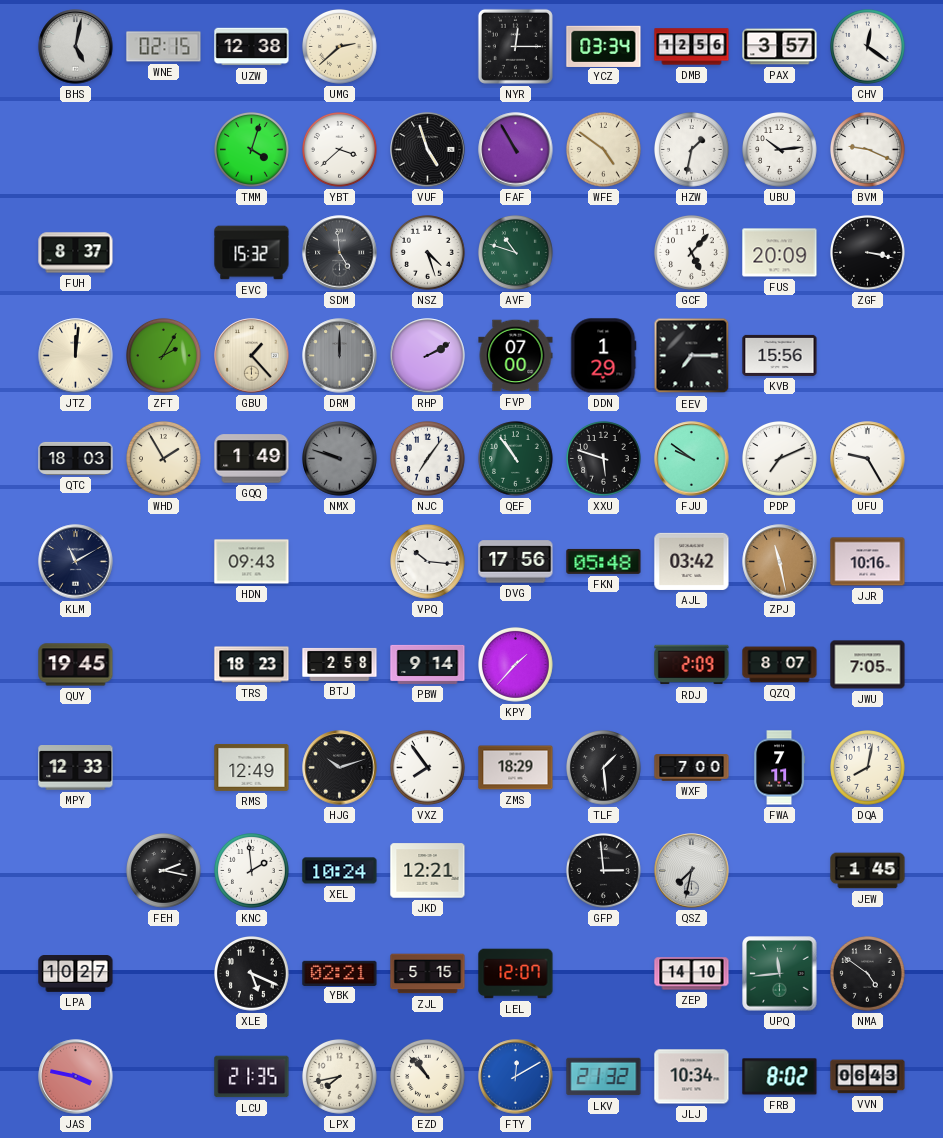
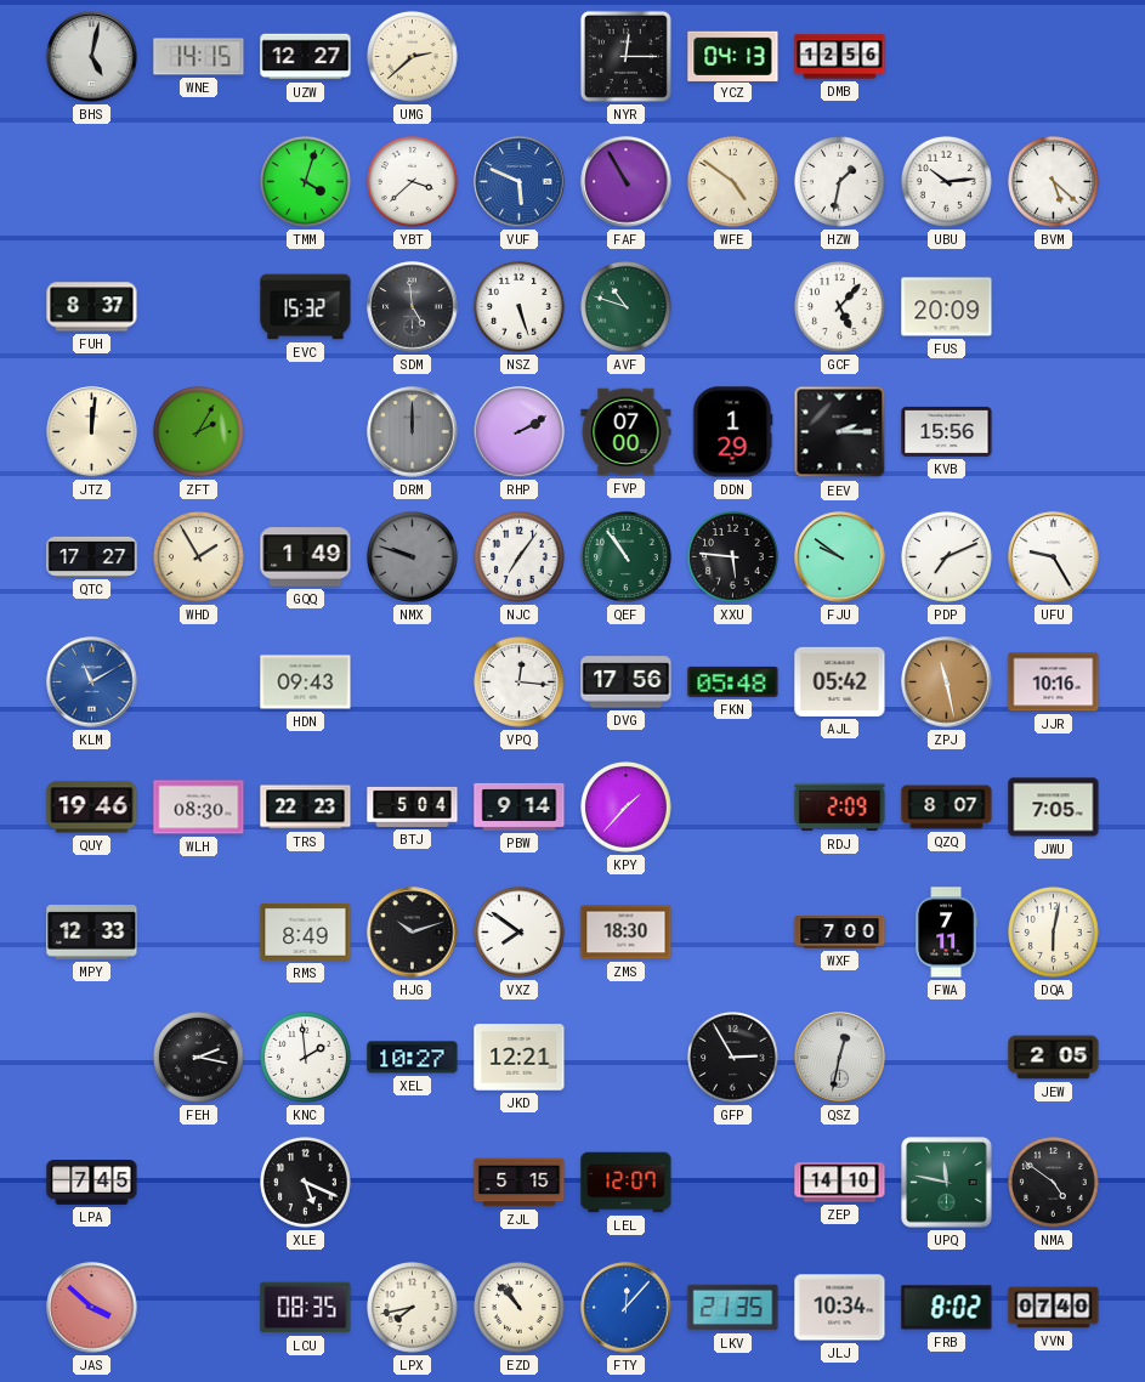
WNE: 02:15 -> 14:15
UZW: 12:38 -> 12:27
YCZ: 03:34 -> 04:13
PAX: 3:57 -> none
CHV: 12:21 -> none
VUF: 4:57 -> 5:49
VUF dial: black -> blue
BVM: 9:19 -> 5:22
NSZ: 4:27 -> 5:27
ZGF: 3:17 -> none
GBU: 1:23 -> none
EEV: 7:15 -> 2:15
QTC: 18:03 -> 17:27
XXU: 5:48 -> 5:46
KLM dial: navy -> blue
VPQ: 10:16 -> 12:16
AJL: 03:42 -> 05:42
QUY: 19:45 -> 19:46
WLH: none -> 08:30
TRS: 18:23 -> 22:23
BTJ: 2:58 -> 5:04
RMS: 12:49 -> 8:49
VXZ: 7:54 -> 7:51
ZMS: 18:29 -> 18:30
TLF: 1:29 -> none
DQA: 8:02 -> 6:02
XEL: 10:24 -> 10:27
GFP: 2:59 -> 2:55
QSZ: 7:32 -> 12:32
JEW: 1:45 -> 2:05
LPA: 10:27 -> 7:45
YBK: 02:21 -> none
UPQ: 11:44 -> 11:47
JAS: 3:47 -> 3:52
LCU: 21:35 -> 08:35
FTY: 12:10 -> 12:07
LKV: 21:32 -> 21:35
VVN: 06:43 -> 07:40
